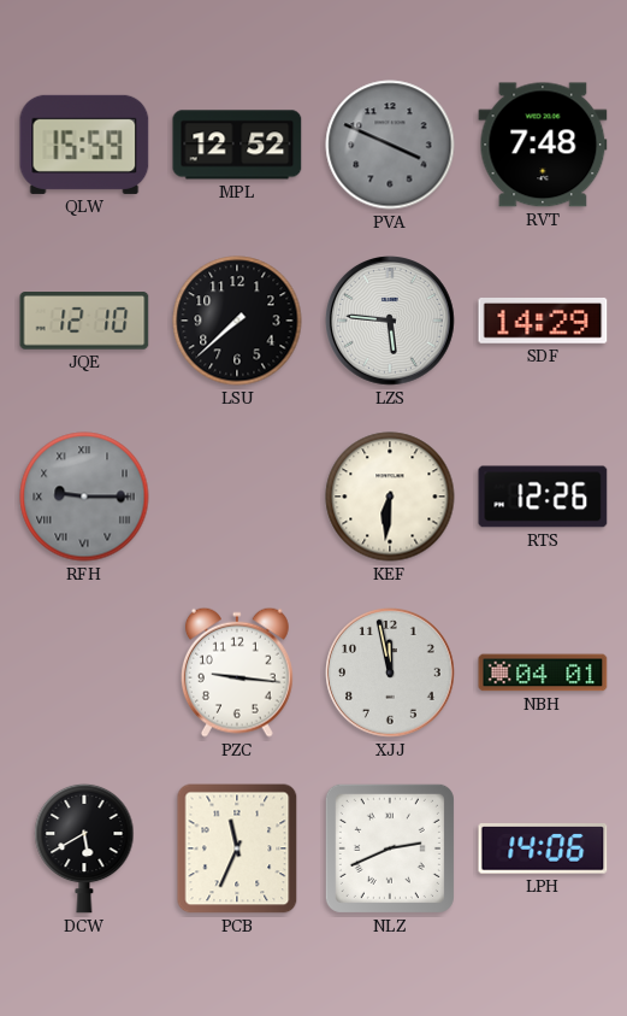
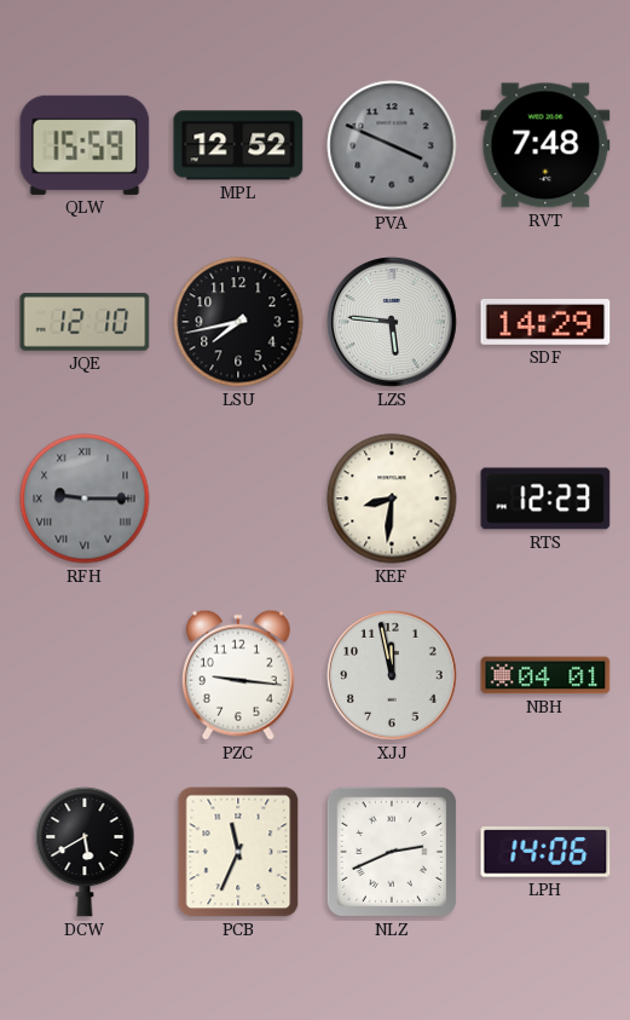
LSU: 7:38 -> 7:43
KEF: 6:31 -> 8:31
RTS: 12:26 -> 12:23
